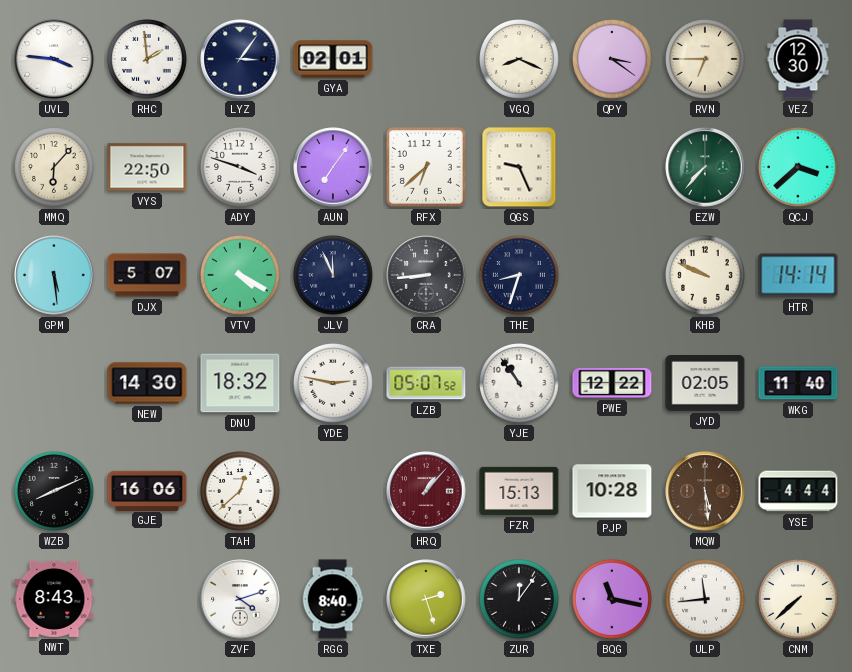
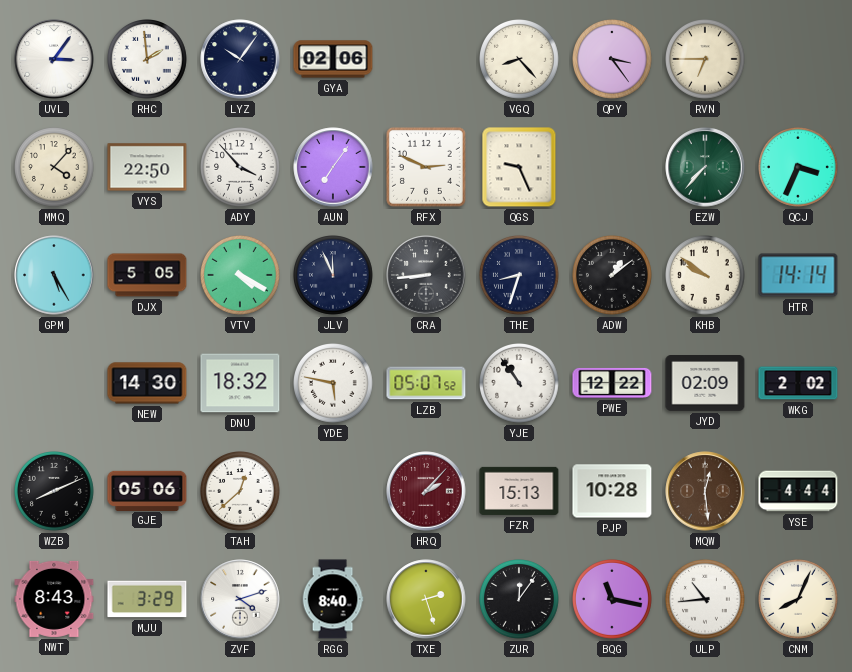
UVL: 3:46 -> 3:06
LYZ: 3:06 -> 10:06
GYA: 02:01 -> 02:06
VGQ: 8:19 -> 8:23
QPY: 3:21 -> 3:24
VEZ: 12:30 -> none
MMQ: 6:07 -> 4:07
ADY: 3:48 -> 3:53
RFX: 6:38 -> 2:49
QCJ: 3:38 -> 3:34
GPM: 5:29 -> 5:25
DJX: 5:07 -> 5:05
ADW: none -> 1:09
KHB: 9:49 -> 9:51
YDE: 2:47 -> 5:47
JYD: 02:05 -> 02:09
WKG: 11:40 -> 2:02
GJE: 16:06 -> 05:06
HRQ: 1:07 -> 2:07
MQW: 5:29 -> 12:29
MJU: none -> 3:29
ULP: 11:44 -> 10:44
CNM: 7:38 -> 8:04
